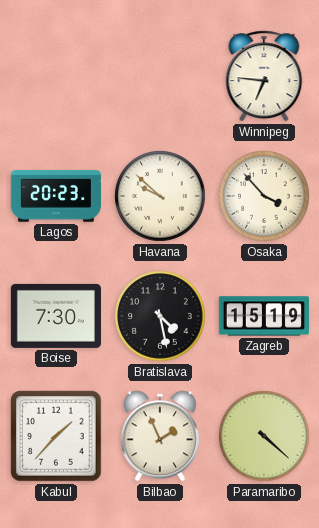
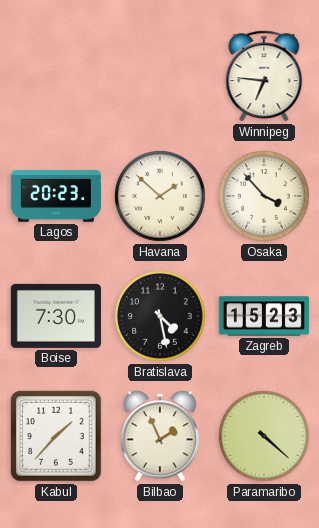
Havana: 9:52 -> 1:52
Zagreb: 15:19 -> 15:23
